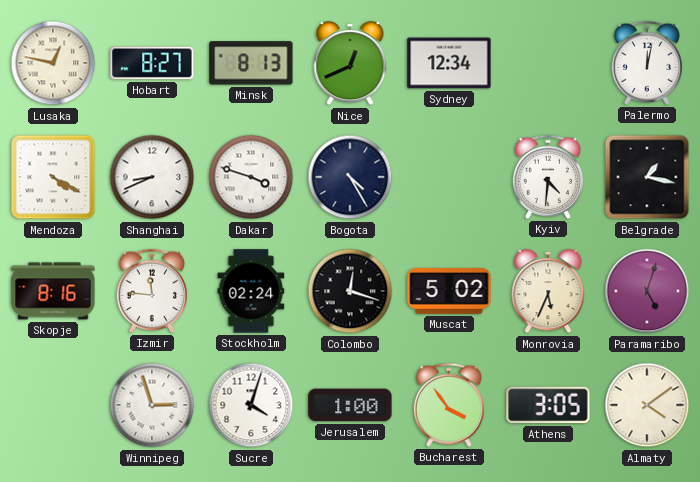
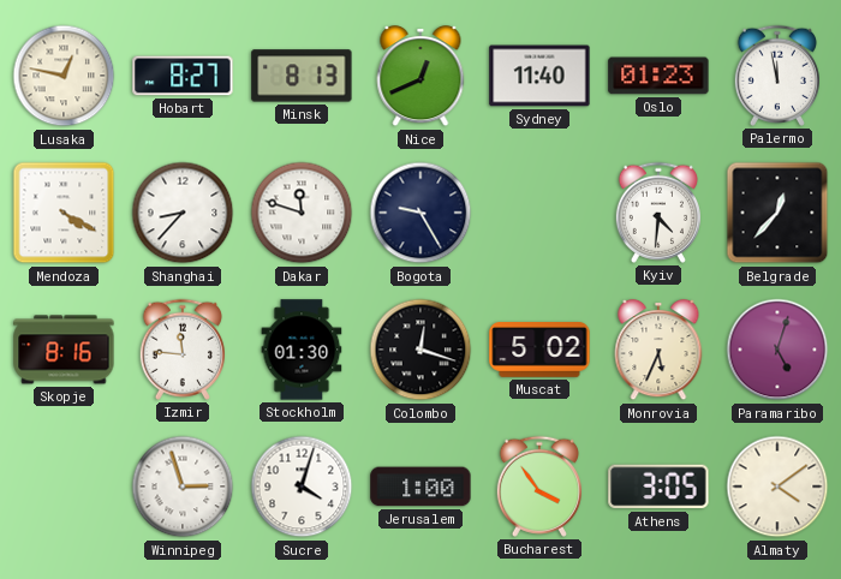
Sydney: 12:34 -> 11:40
Oslo: none -> 01:23
Palermo: 12:02 -> 11:58
Shanghai: 8:41 -> 8:37
Dakar: 3:48 -> 11:48
Bogota: 4:25 -> 9:25
Belgrade: 1:17 -> 12:37
Stockholm: 02:24 -> 01:30
